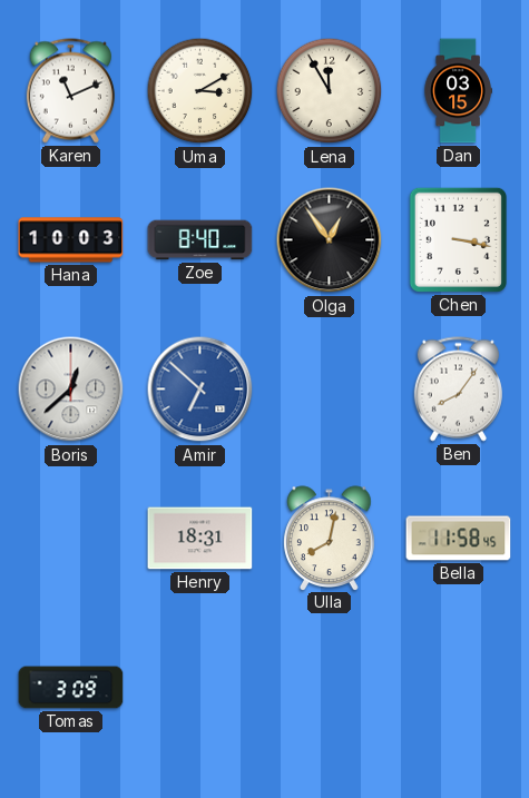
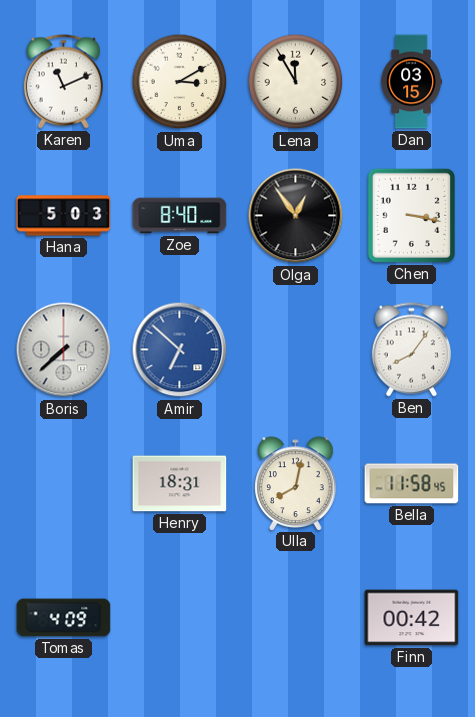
Hana: 10:03 -> 5:03
Boris: 12:38 -> 7:38
Tomas: 3:09 -> 4:09
Finn: none -> 00:42
